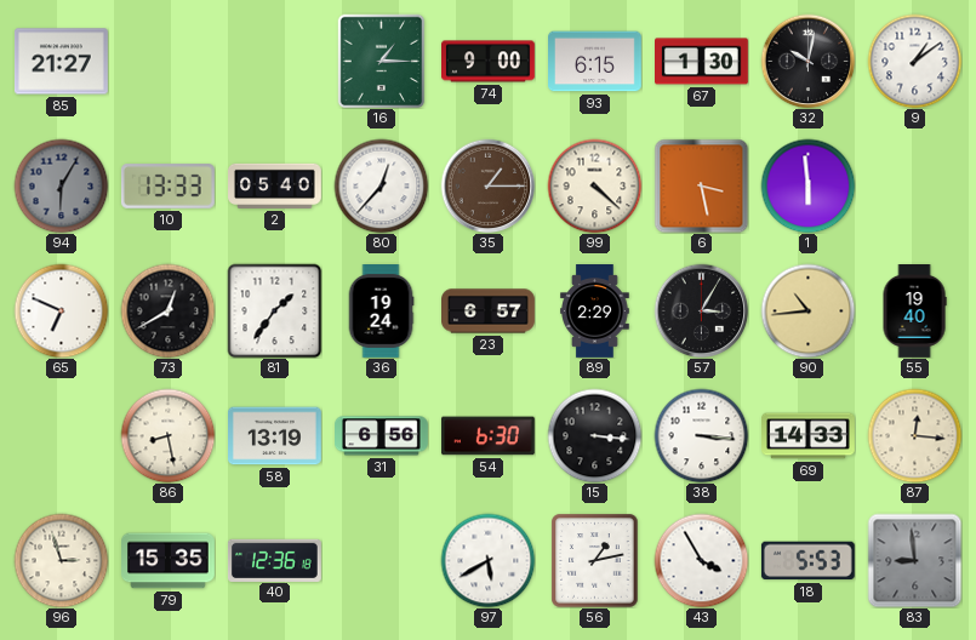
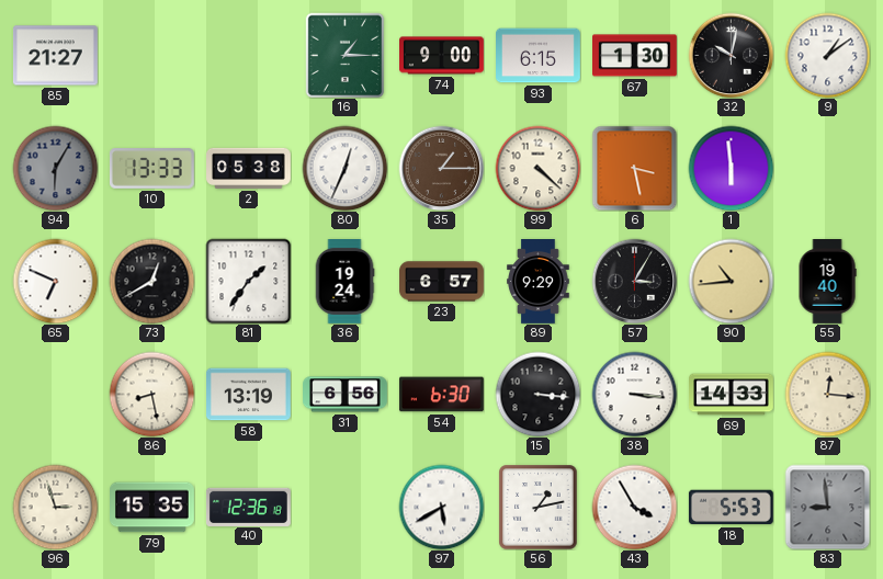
2: 05:40 -> 05:38
80: 12:37 -> 12:34
89: 2:29 -> 9:29
